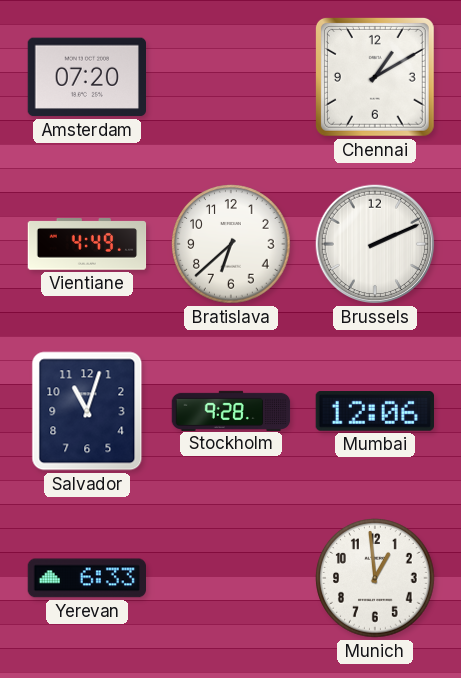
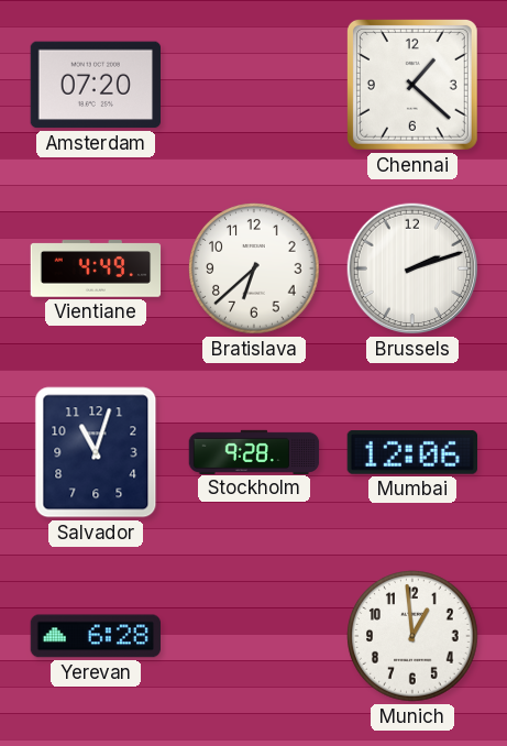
Chennai: 1:10 -> 1:22
Brussels: 2:11 -> 2:12
Yerevan: 6:33 -> 6:28
